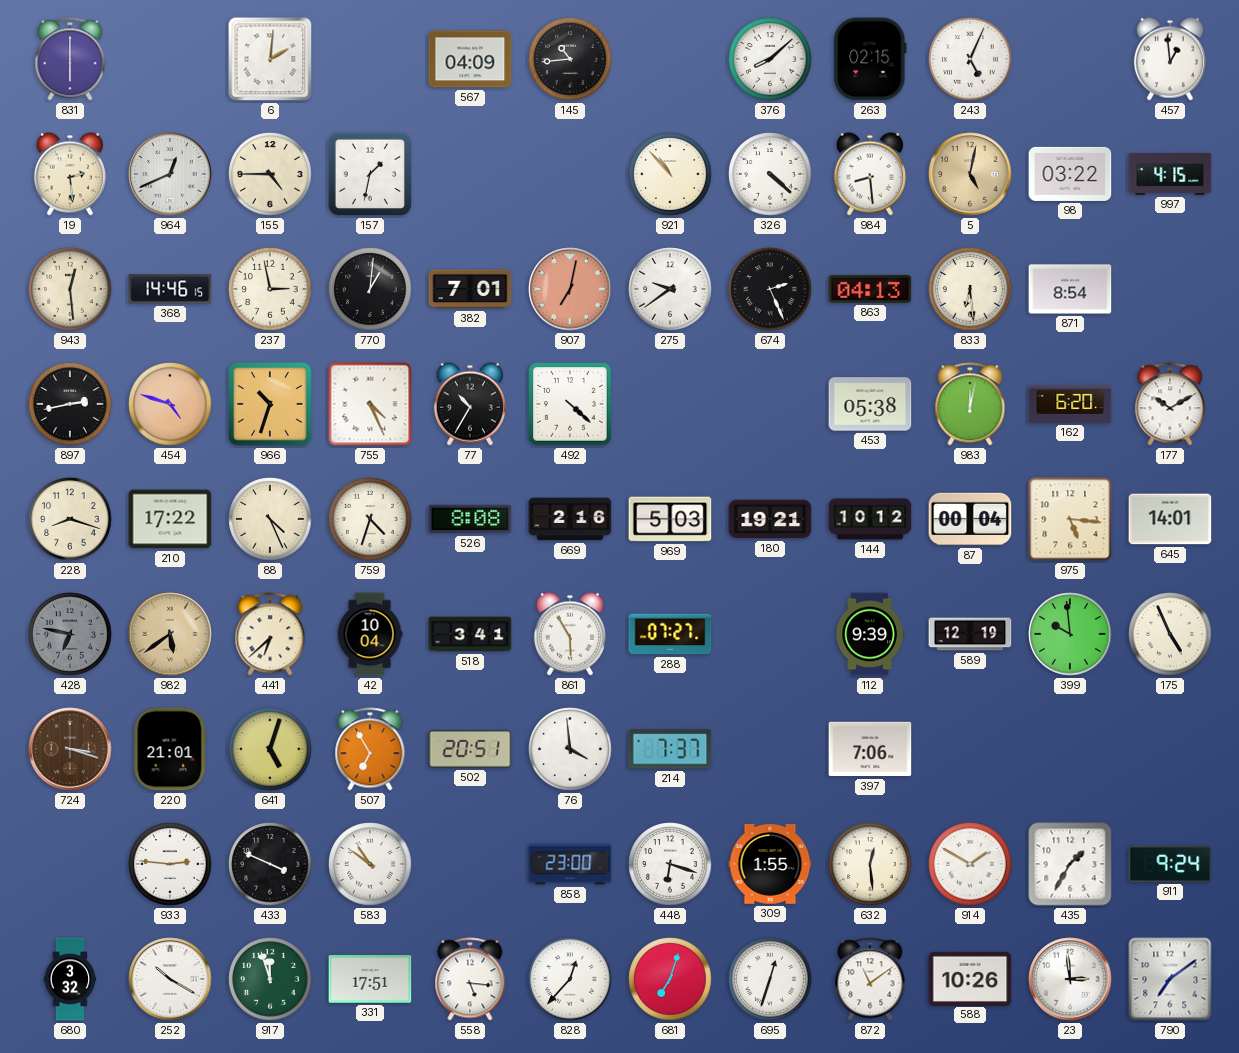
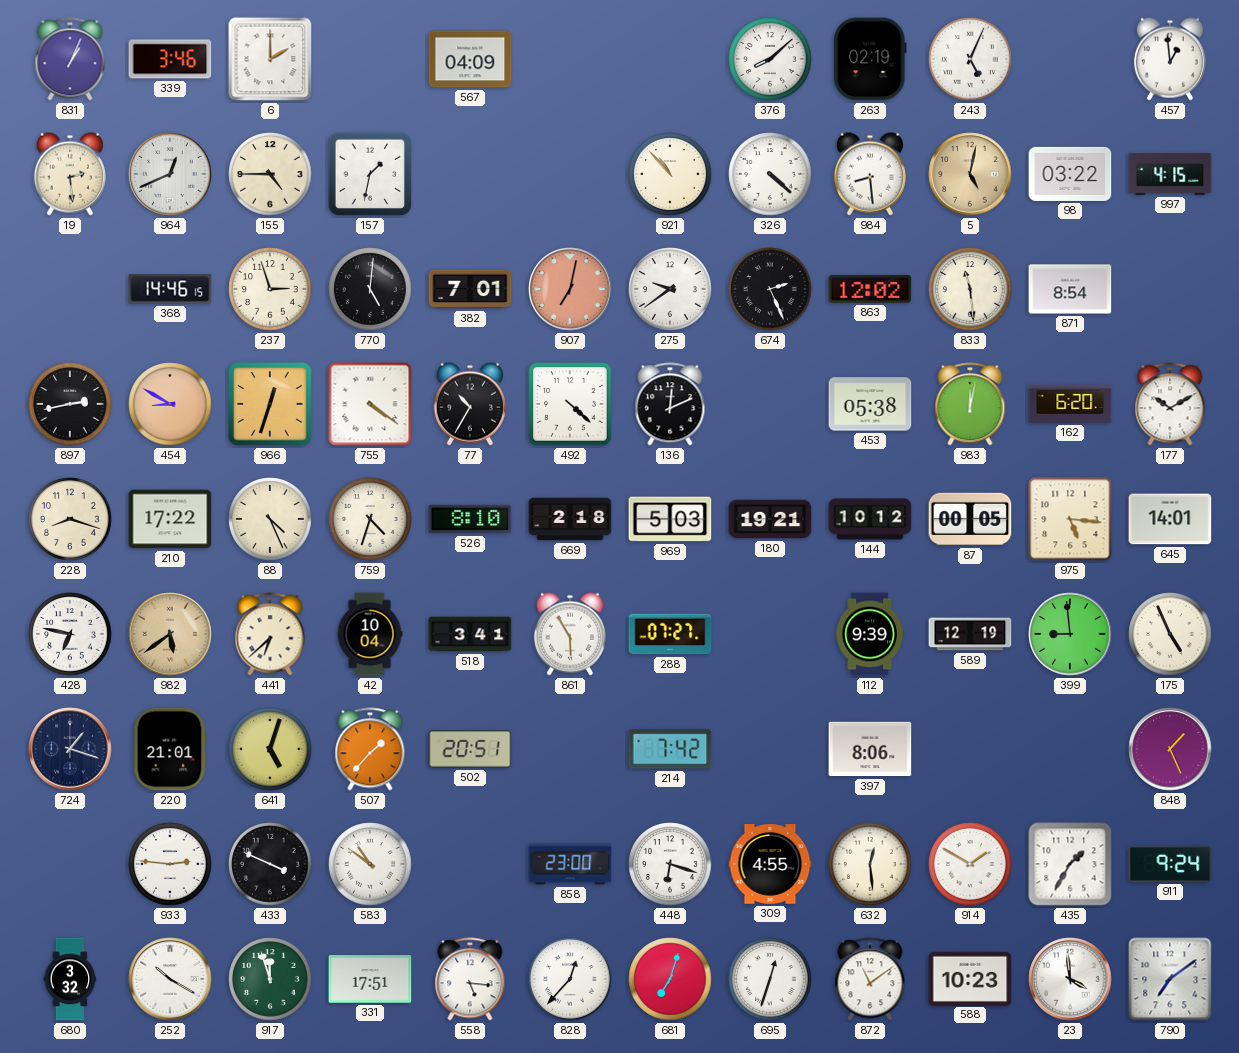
831: 6:00 -> 1:04
339: none -> 3:46
6: 2:01 -> 2:00
145: 10:44 -> none
263: 02:15 -> 02:19
943: 12:29 -> none
237: 2:58 -> 2:57
770: 1:01 -> 5:01
863: 04:13 -> 12:02
833: 6:29 -> 11:29
454: 4:48 -> 8:50
966: 10:33 -> 12:33
755: 4:26 -> 4:21
136: none -> 12:11
526: 8:08 -> 8:10
669: 2:16 -> 2:18
87: 00:04 -> 00:05
428 dial: grey -> white
399: 9:59 -> 8:59
724: 3:18 -> 1:18
724 dial: brown -> navy
507: 6:55 -> 1:37
76: 3:59 -> none
214: 7:37 -> 7:42
397: 7:06 -> 8:06
848: none -> 1:26
309: 1:55 -> 4:55
588: 10:26 -> 10:23
23: 2:59 -> 3:59
